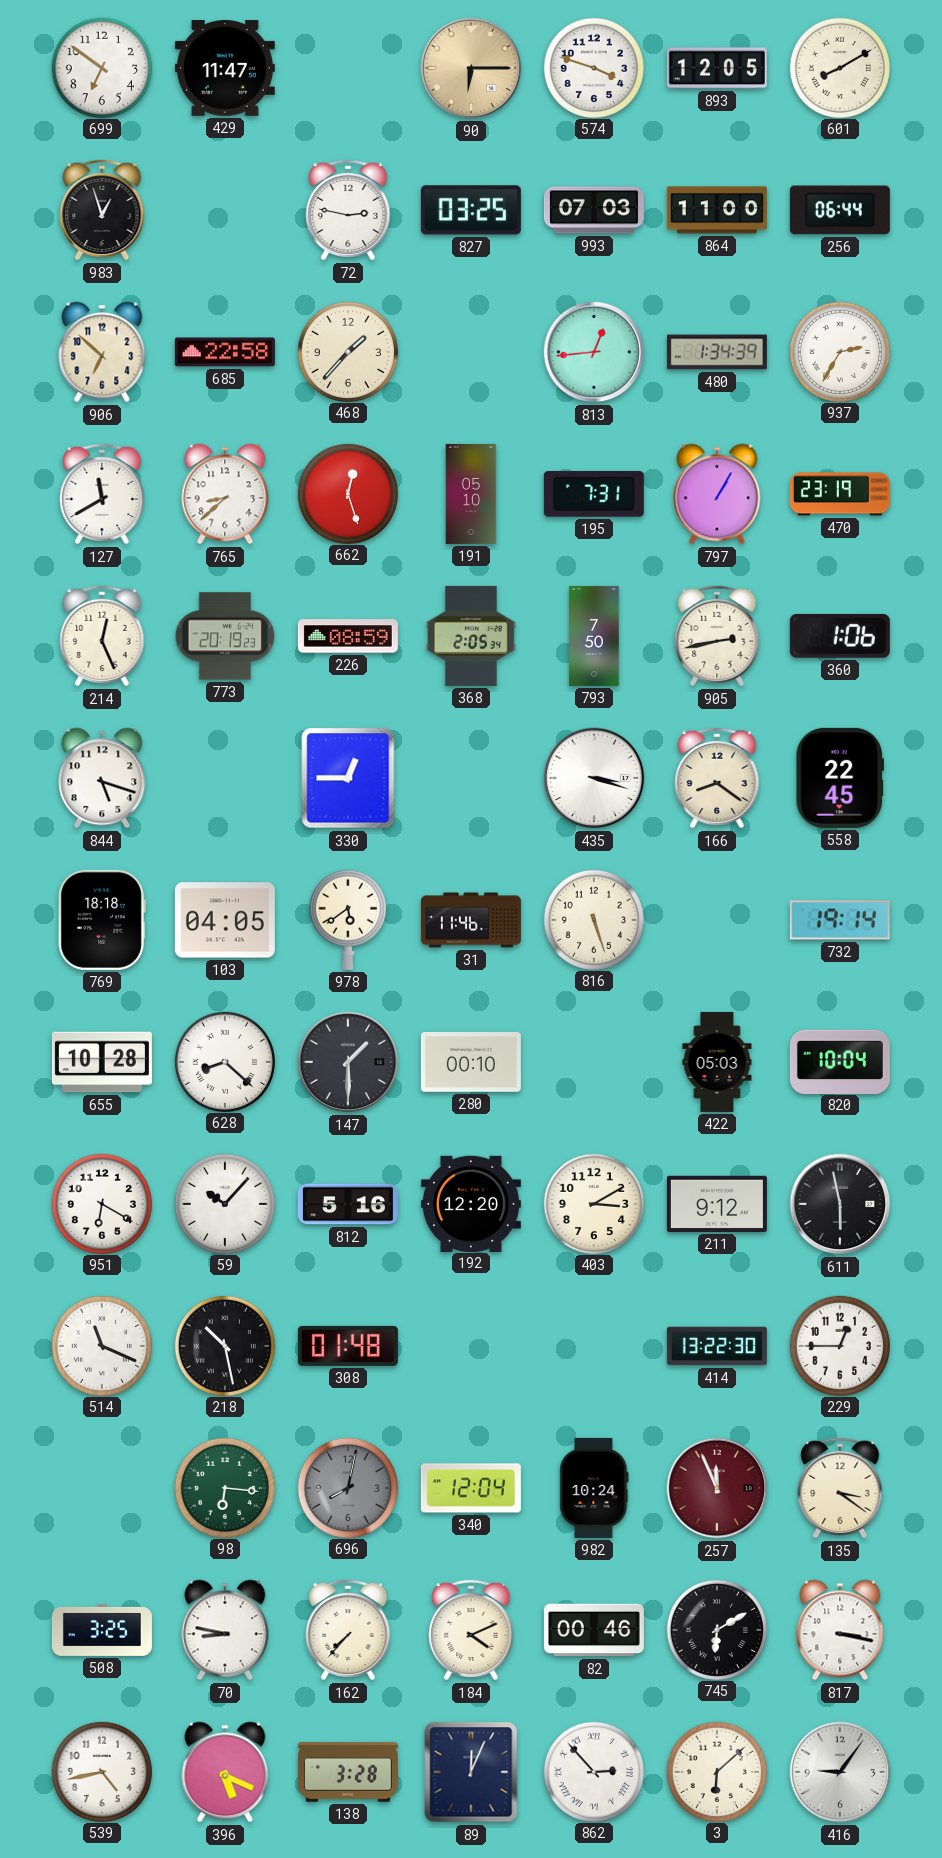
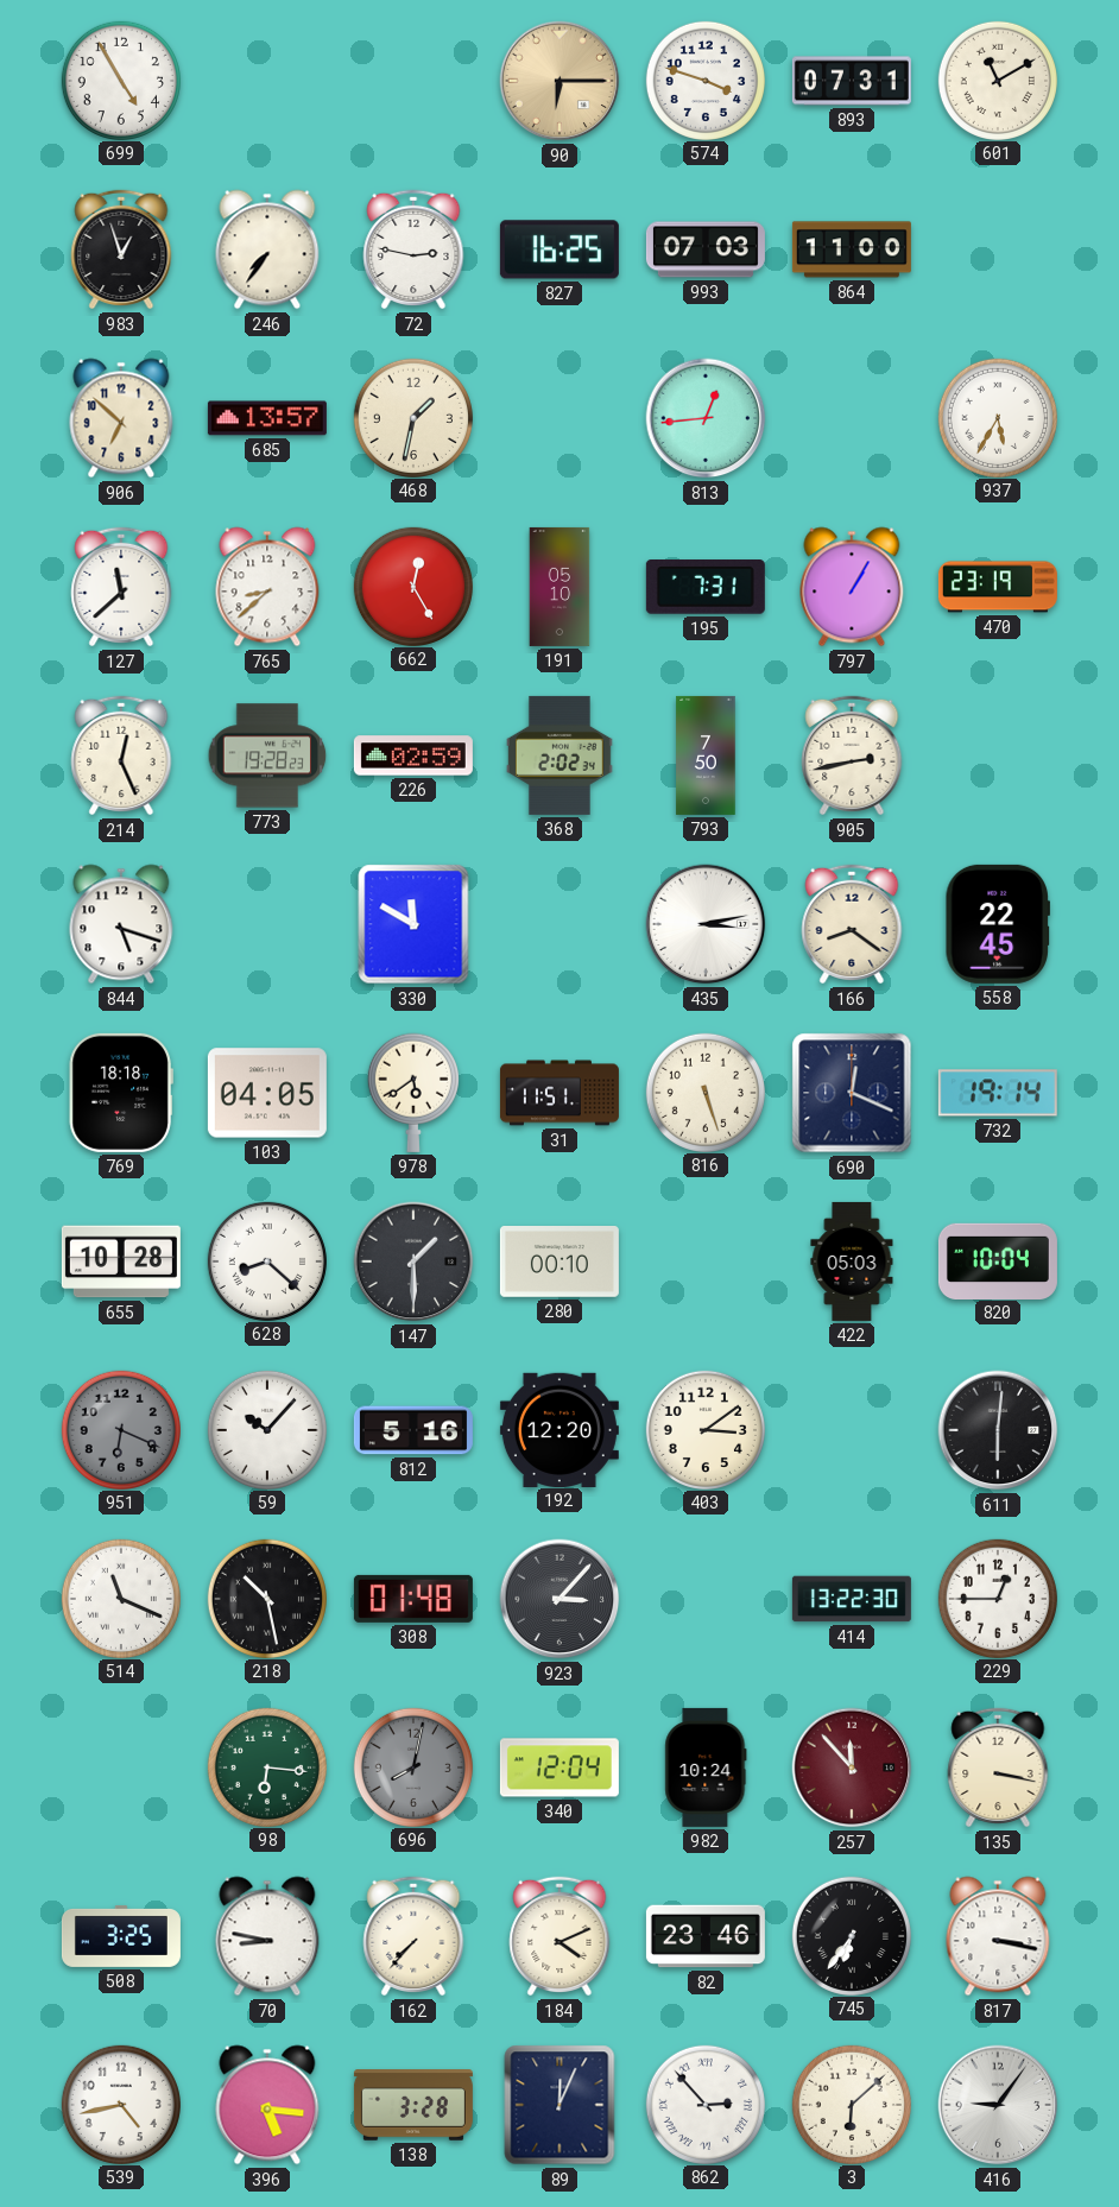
699: 6:51 -> 4:55
429: 11:47 -> none
893: 12:05 -> 07:31
601: 8:10 -> 11:10
246: none -> 7:36
827: 03:25 -> 16:25
256: 06:44 -> none
685: 22:58 -> 13:57
468: 1:37 -> 1:32
480: 1:34 -> none
937: 2:35 -> 5:35
127: 11:40 -> 11:38
662: 12:27 -> 12:25
773: 20:19 -> 19:28
226: 08:59 -> 02:59
368: 2:05 -> 2:02
360: 1:06 -> none
330: 12:45 -> 11:50
435: 3:18 -> 3:13
31: 11:46 -> 11:51
690: none -> 12:19
951: 6:20 -> 6:19
951 dial: white -> grey
403: 3:10 -> 3:09
211: 9:12 -> none
611: 5:58 -> 6:01
923: none -> 3:07
257: 11:56 -> 11:53
135: 3:21 -> 3:17
82: 00:46 -> 23:46
745: 6:10 -> 6:36
396: 5:19 -> 5:16
